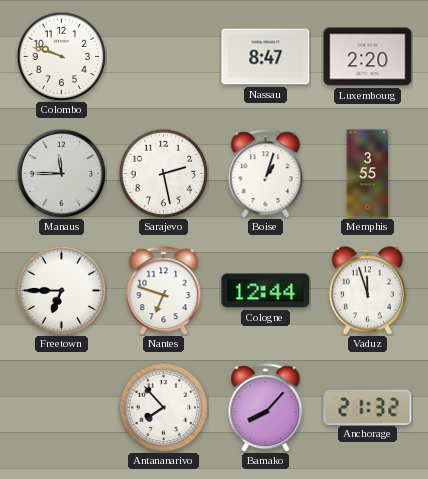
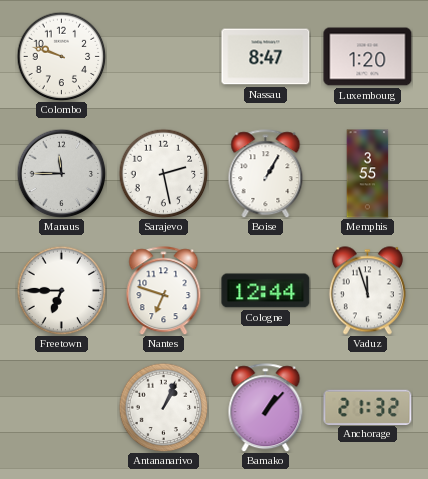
Luxembourg: 2:20 -> 1:20
Boise: 1:03 -> 1:05
Antananarivo: 7:53 -> 1:04
Bamako: 8:07 -> 1:07
